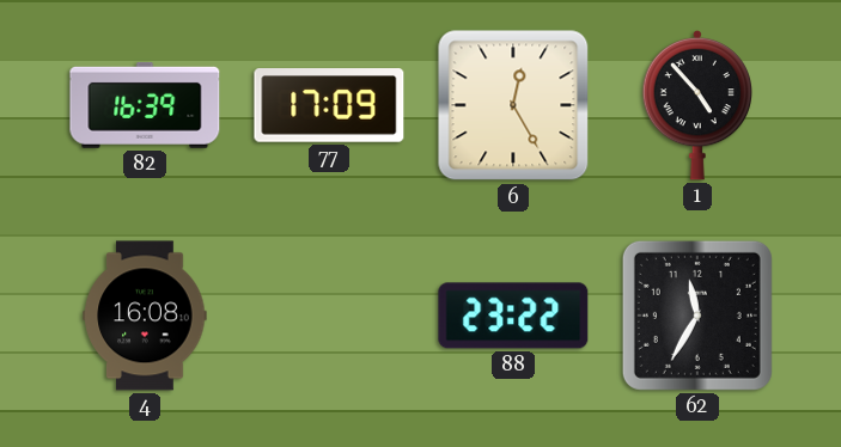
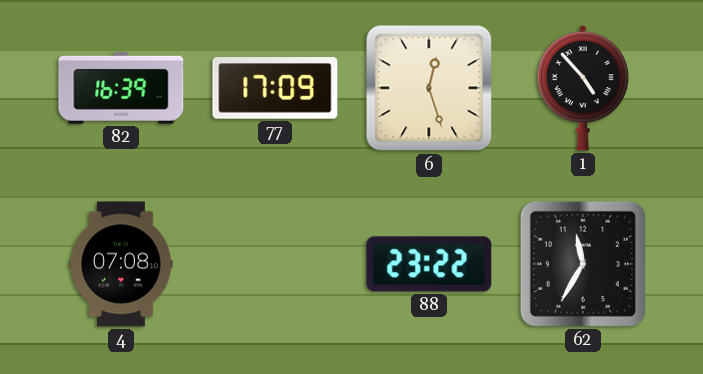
6: 12:25 -> 12:27
4: 16:08 -> 07:08
